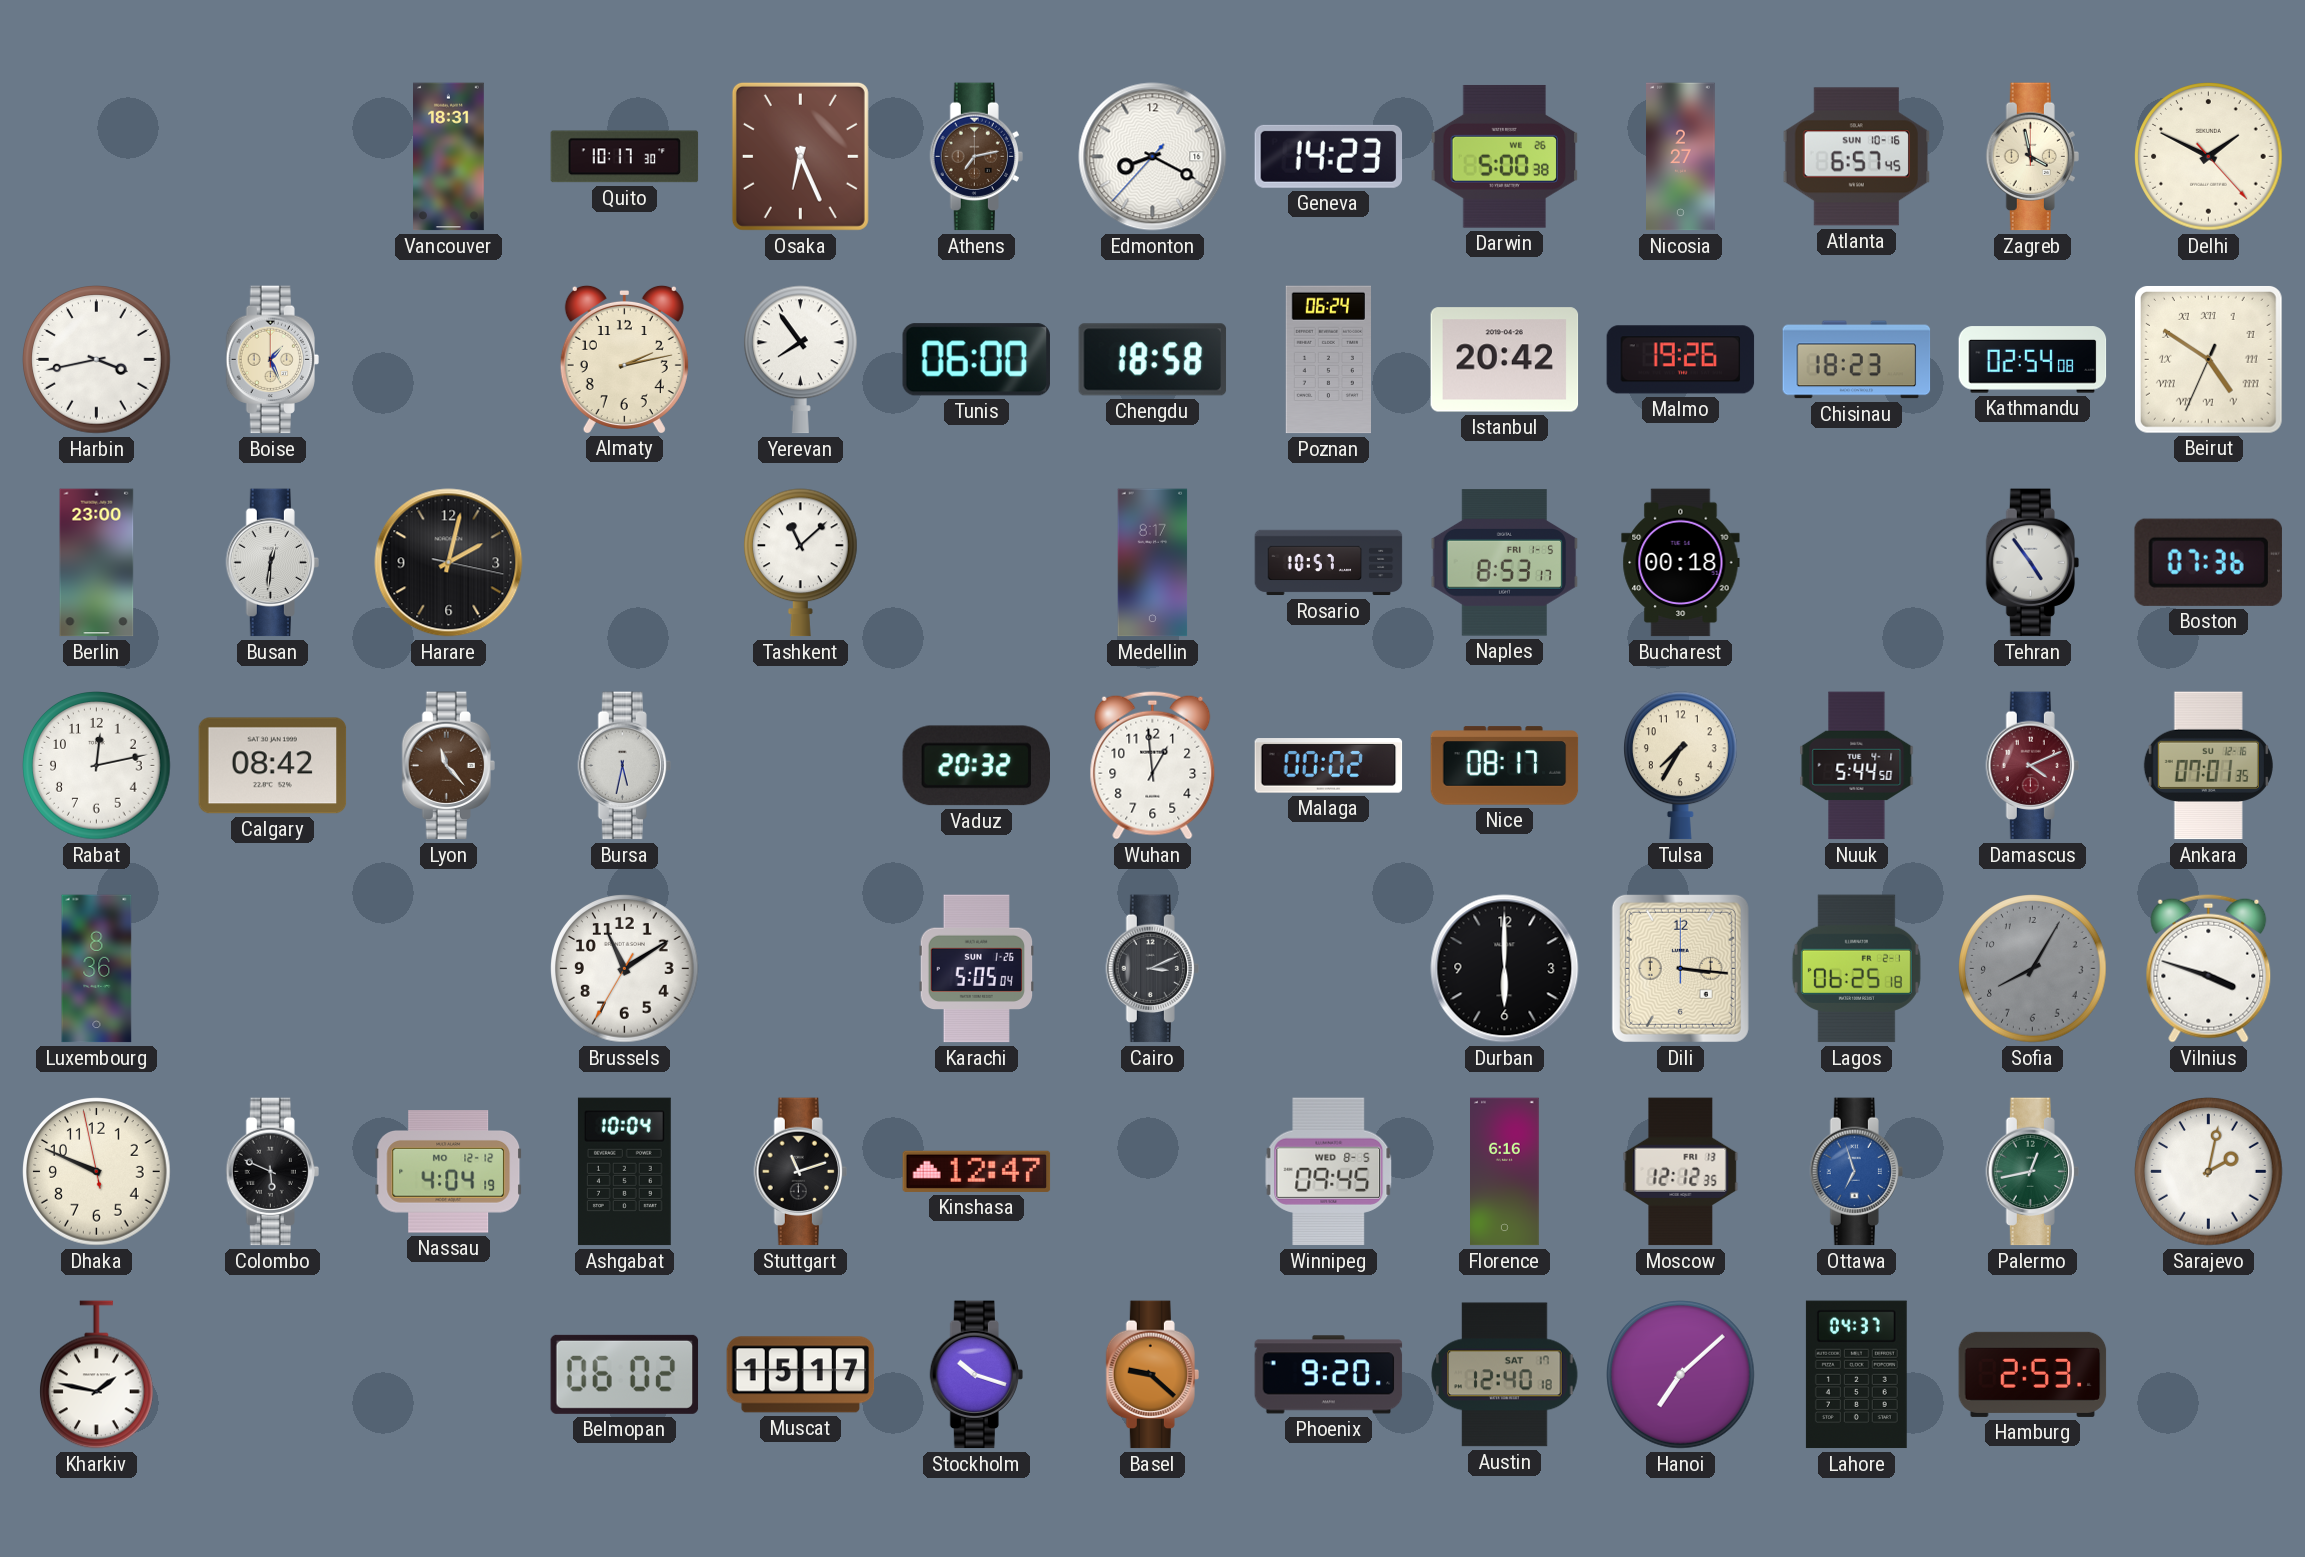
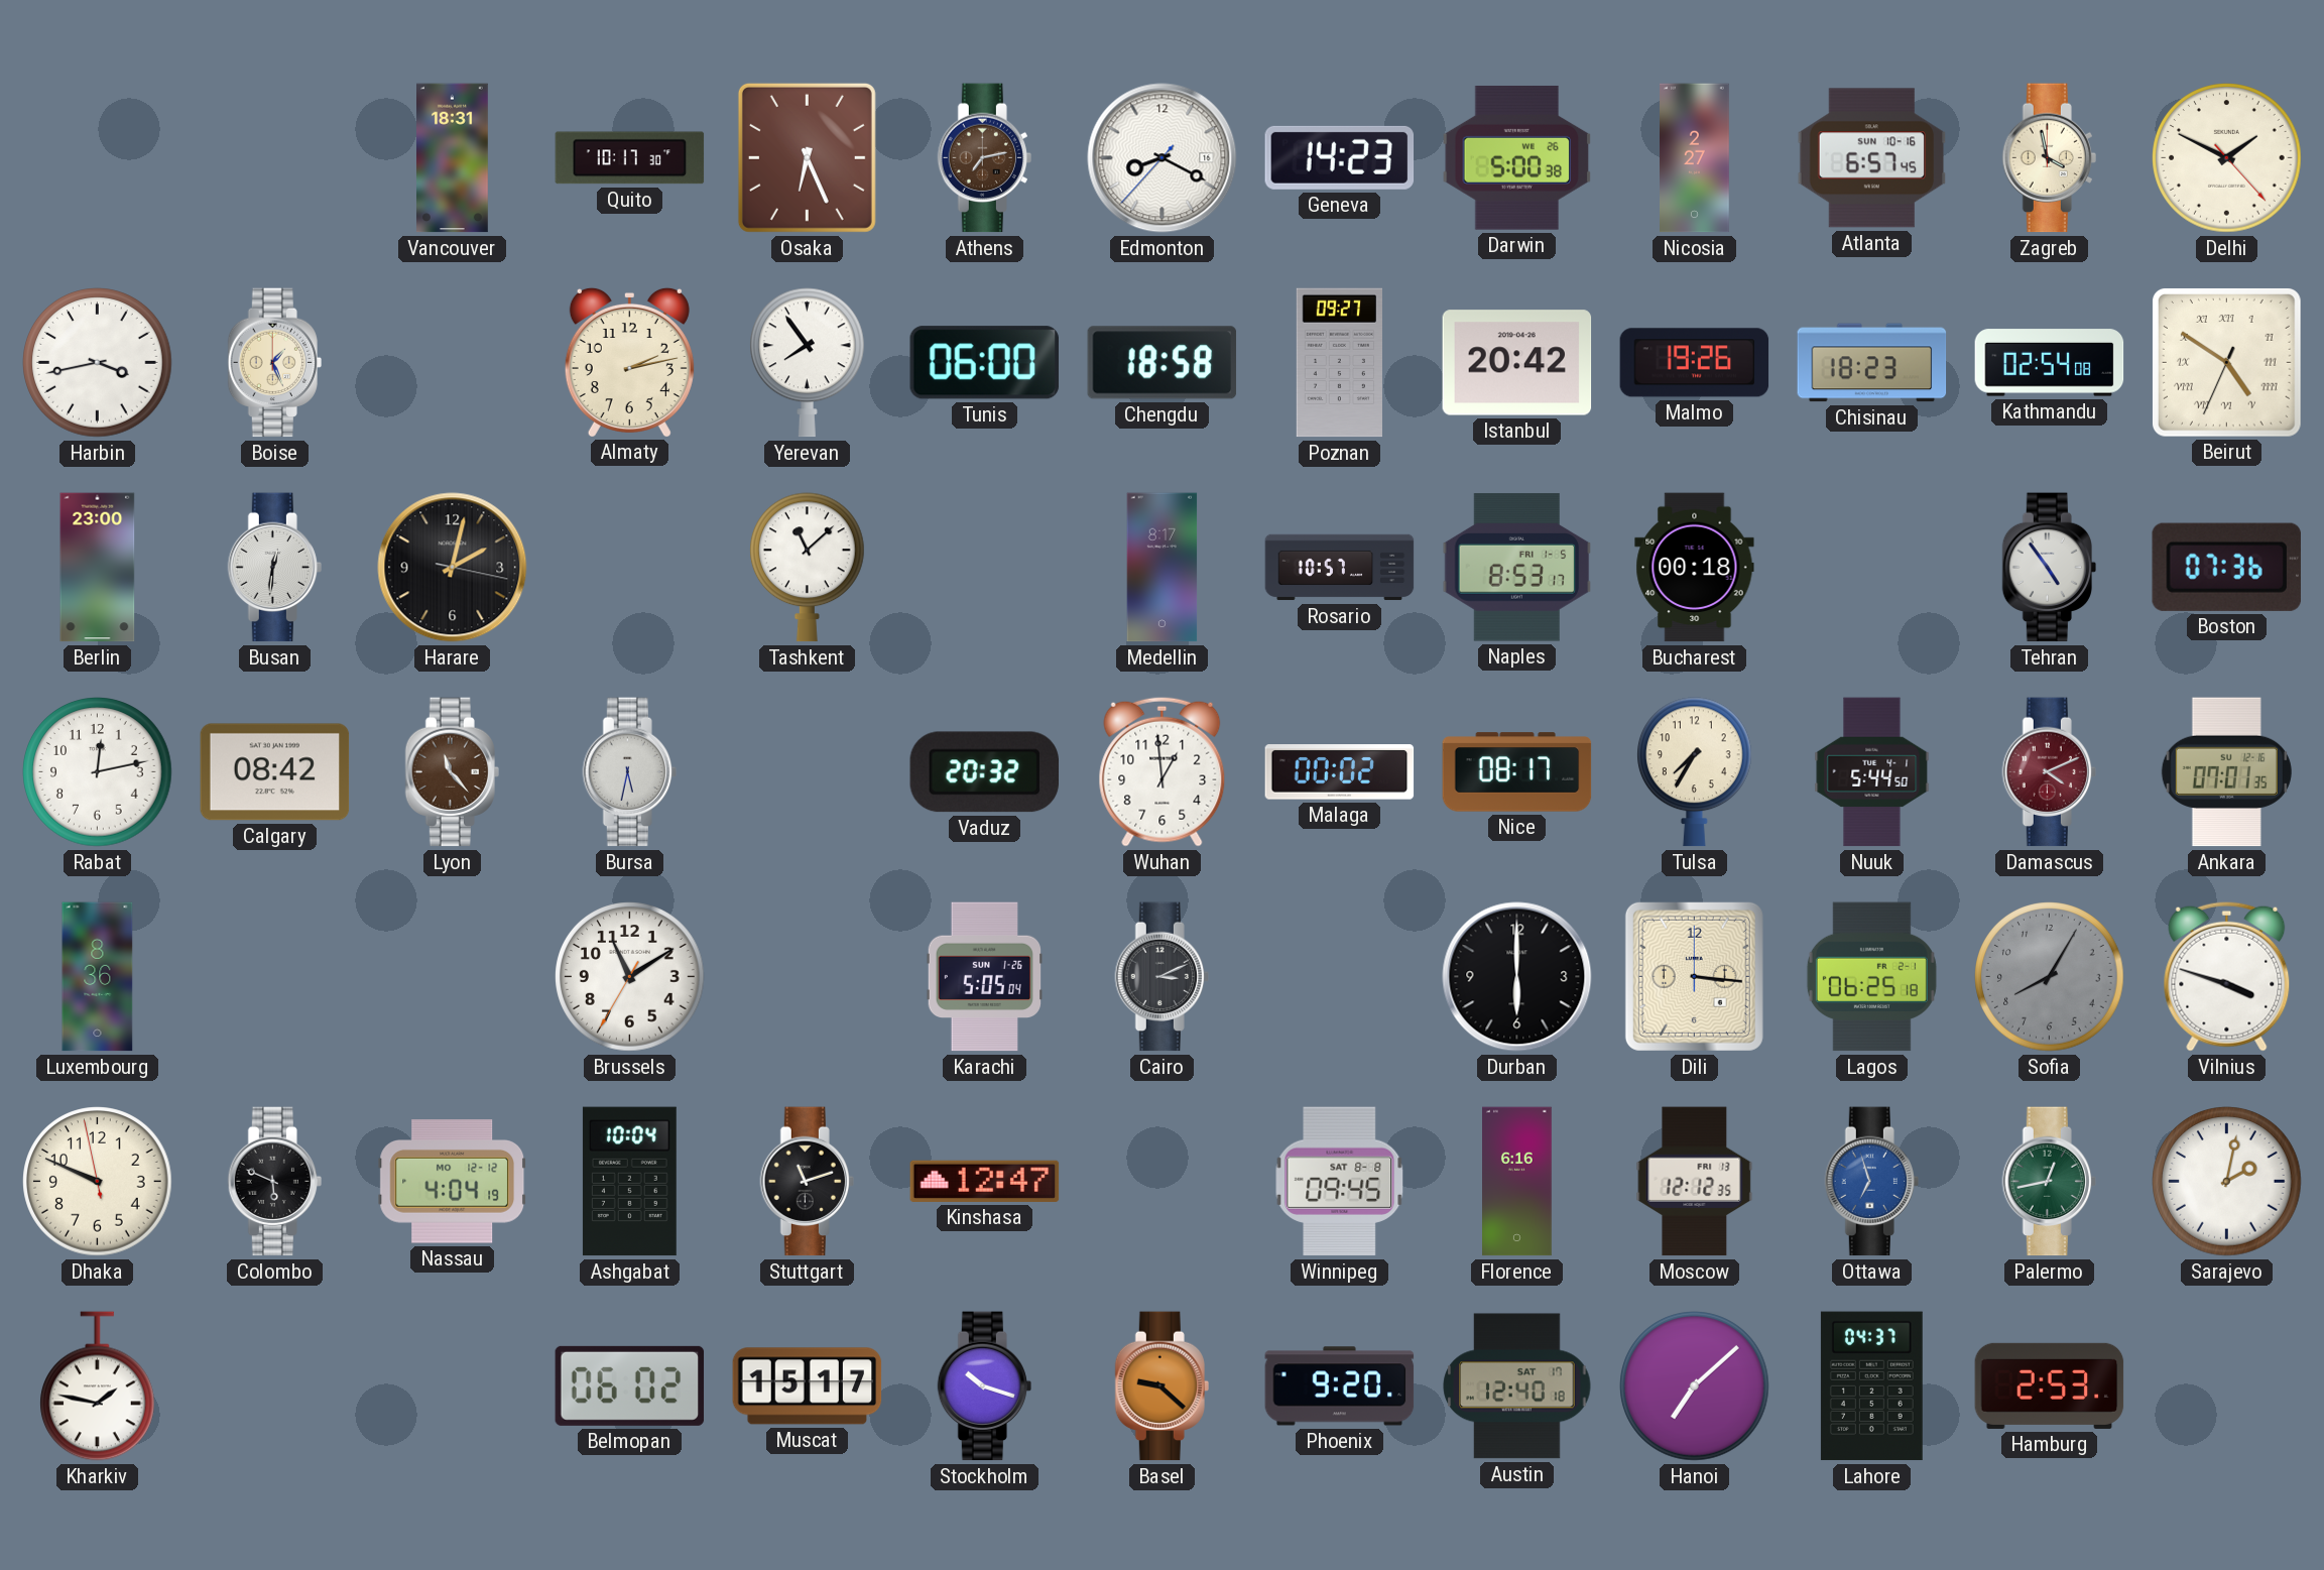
Poznan: 06:24 -> 09:27
Winnipeg date: WED 8-5 -> SAT 8-8
